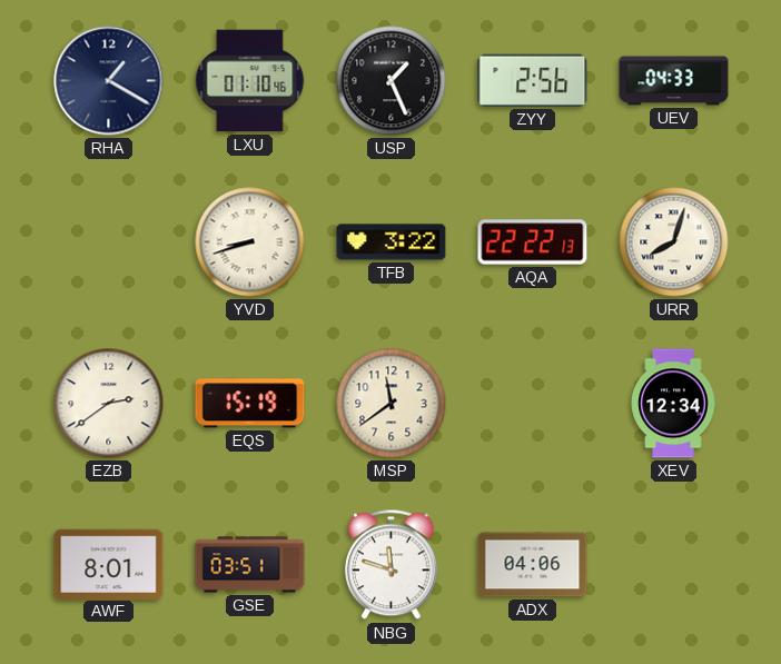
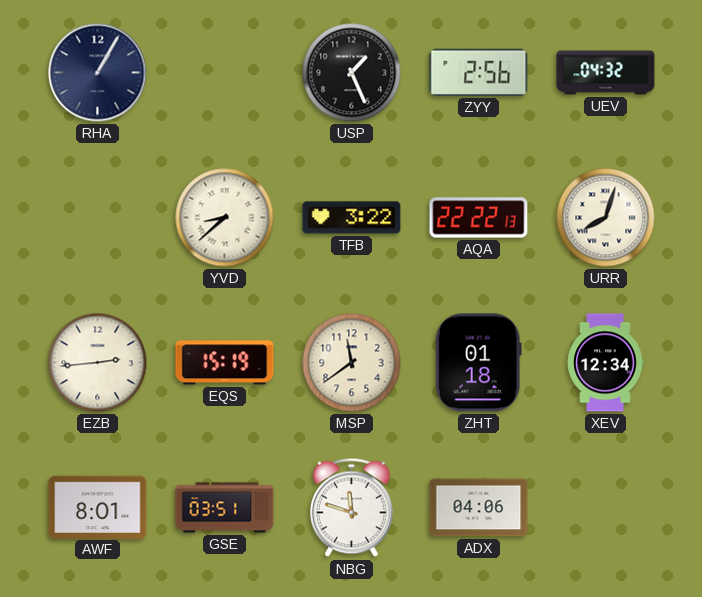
RHA: 1:20 -> 1:05
LXU: 01:10 -> none
UEV: 04:33 -> 04:32
YVD: 8:42 -> 8:38
EZB: 2:39 -> 2:44
ZHT: none -> 01:18
